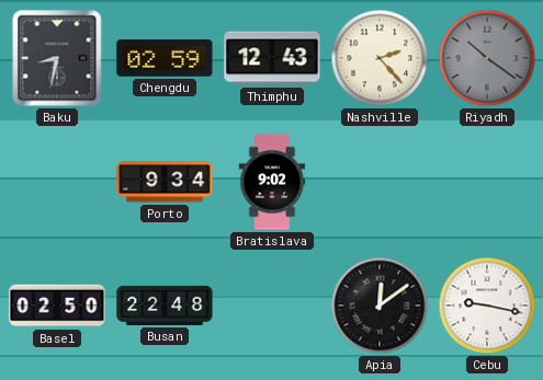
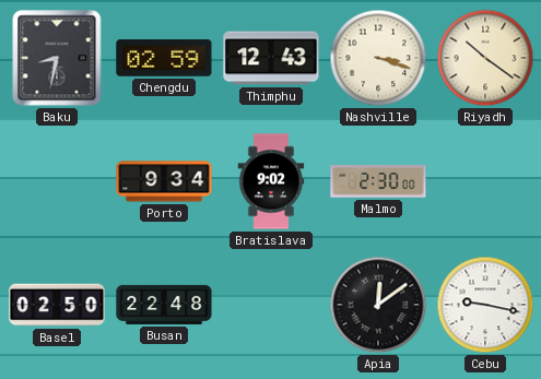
Nashville: 2:23 -> 3:18
Riyadh dial: grey -> cream
Malmo: none -> 2:30
